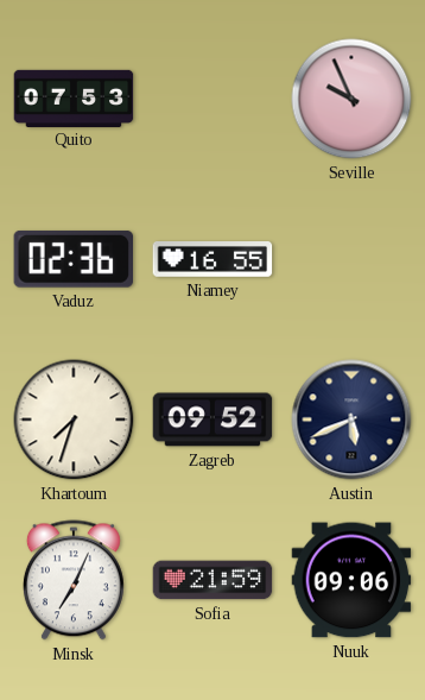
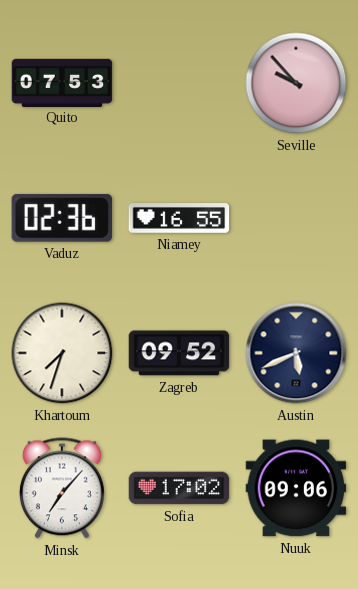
Seville: 9:56 -> 9:53
Minsk: 7:04 -> 7:07
Sofia: 21:59 -> 17:02
